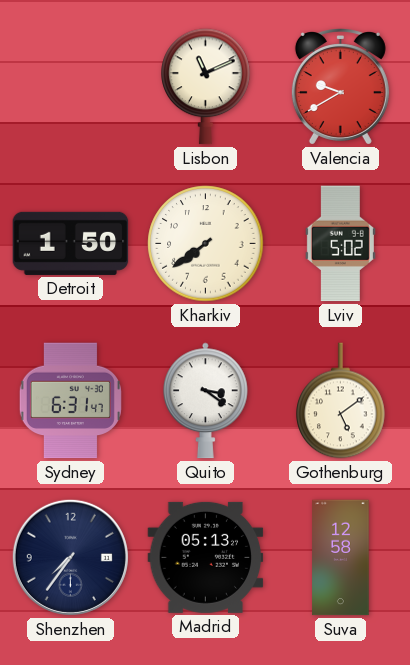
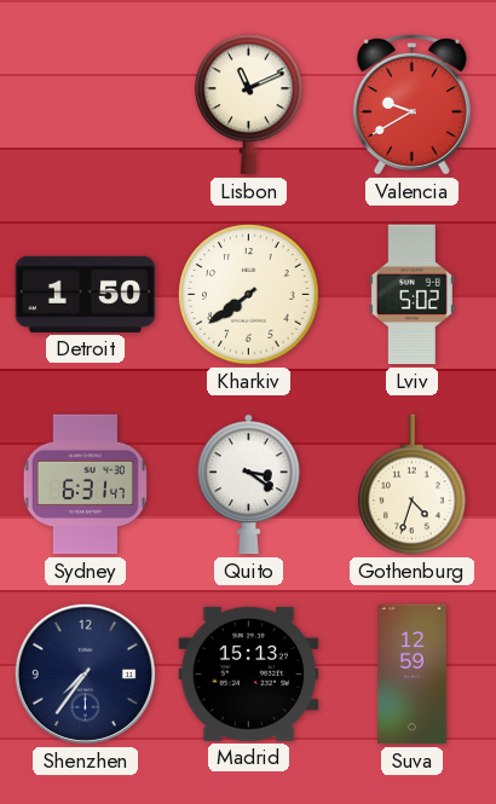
Gothenburg: 5:09 -> 4:33
Madrid: 05:13 -> 15:13
Suva: 12:58 -> 12:59
